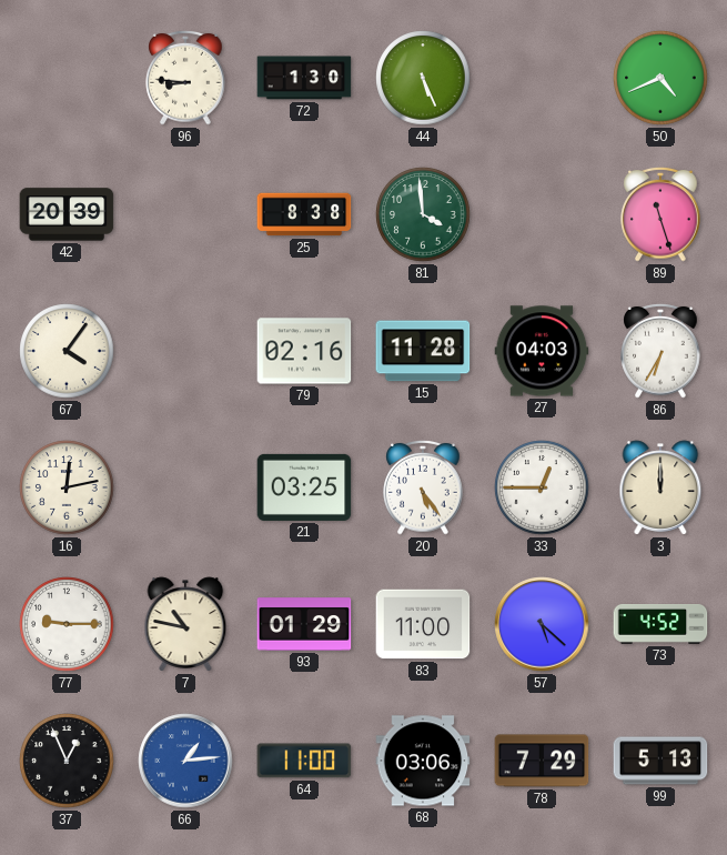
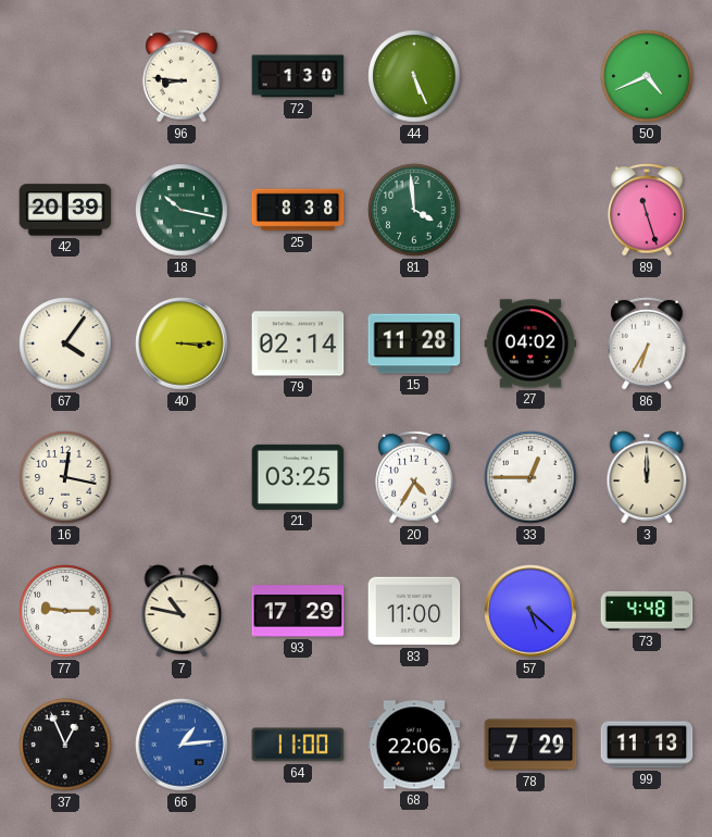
18: none -> 10:17
40: none -> 3:15
79: 02:16 -> 02:14
27: 04:03 -> 04:02
16: 12:13 -> 12:17
20: 5:24 -> 4:35
93: 01:29 -> 17:29
73: 4:52 -> 4:48
68: 03:06 -> 22:06
99: 5:13 -> 11:13
